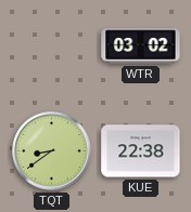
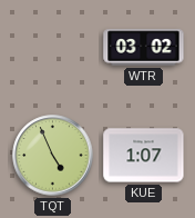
TQT: 8:39 -> 4:56
KUE: 22:38 -> 1:07
